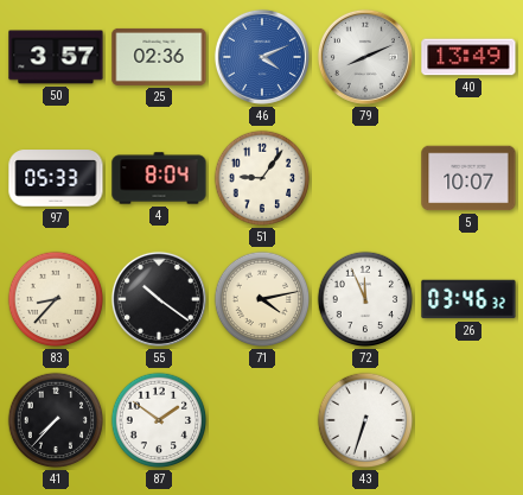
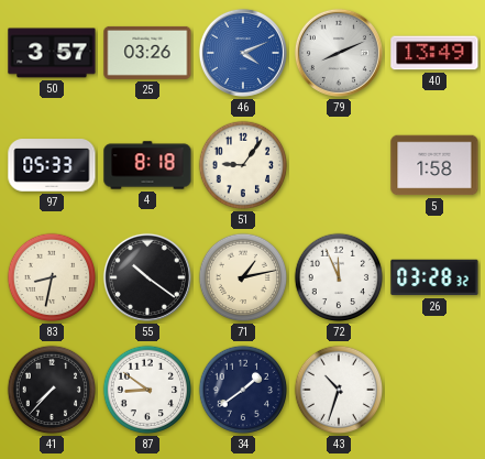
25: 02:36 -> 03:26
4: 8:04 -> 8:18
5: 10:07 -> 1:58
83: 8:37 -> 8:32
71: 4:13 -> 1:13
26: 03:46 -> 03:28
87: 1:51 -> 8:51
34: none -> 1:39
43: 6:33 -> 10:33
